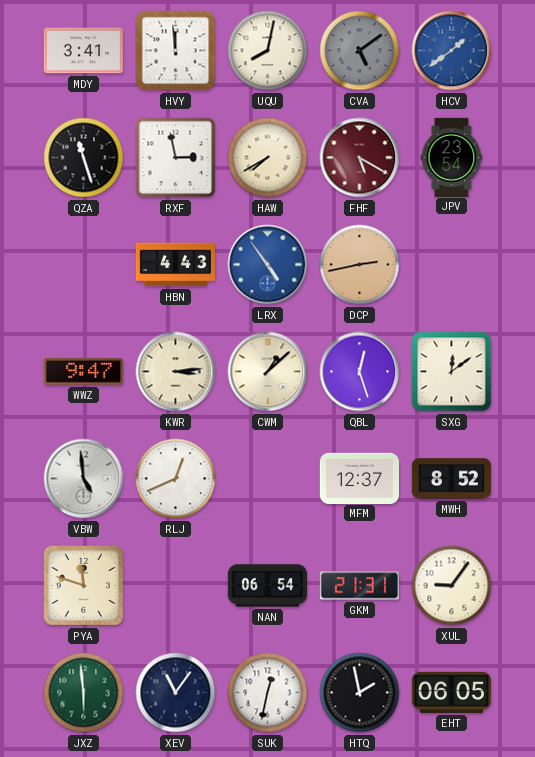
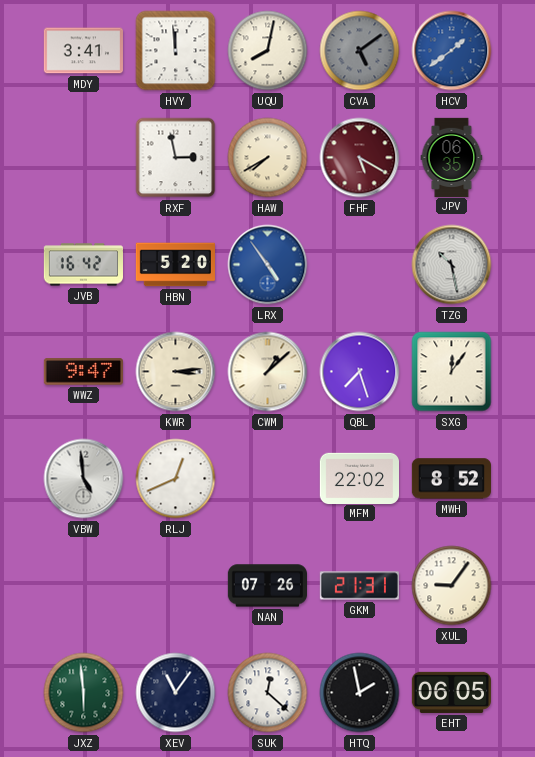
QZA: 11:27 -> none
JPV: 23:54 -> 06:35
JVB: none -> 16:42
HBN: 4:43 -> 5:20
DCP: 2:43 -> none
TZG: none -> 10:28
QBL: 12:27 -> 7:27
SXG: 12:09 -> 12:06
MFM: 12:37 -> 22:02
PYA: 11:48 -> none
NAN: 06:54 -> 07:26
SUK: 12:32 -> 12:22
